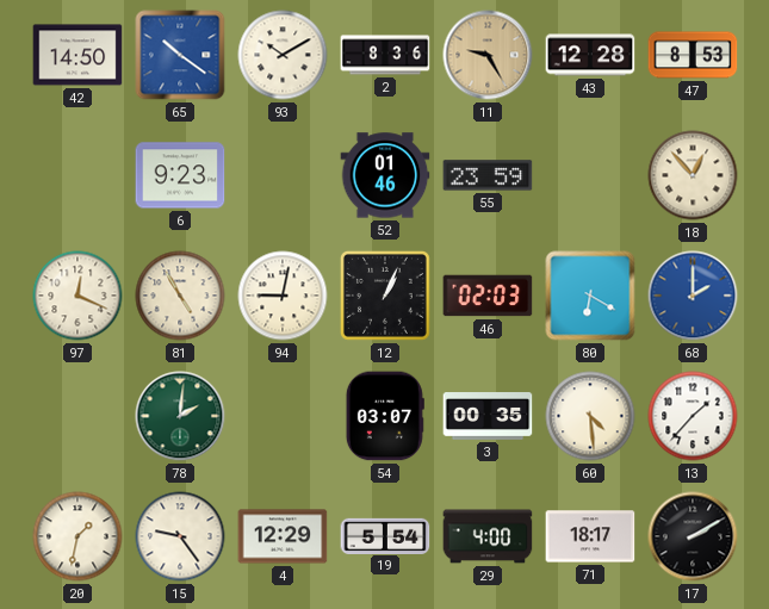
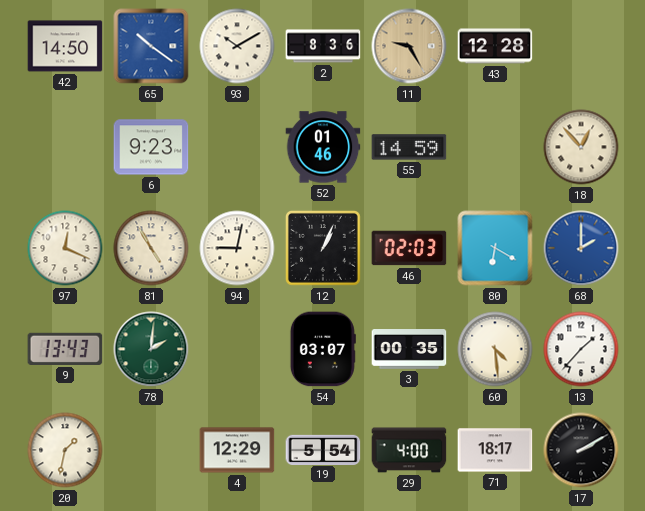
47: 8:53 -> none
55: 23:59 -> 14:59
9: none -> 13:43
15: 9:24 -> none
